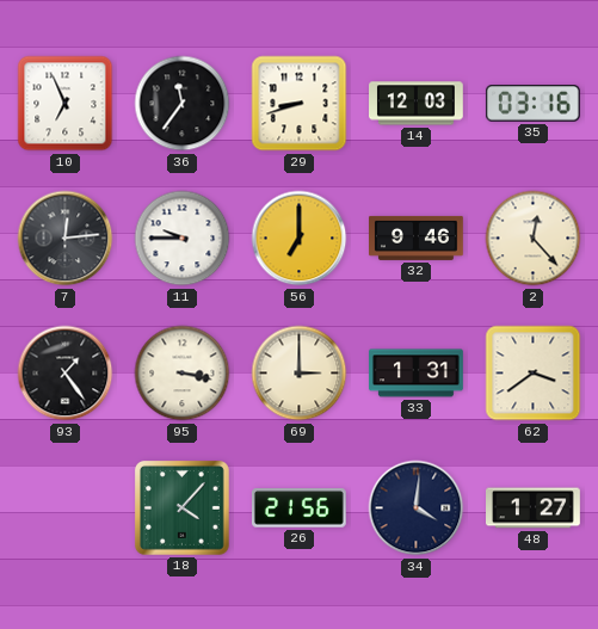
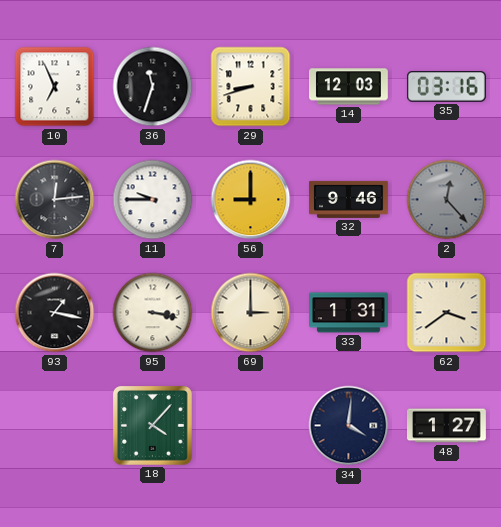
36: 11:36 -> 11:33
56: 7:00 -> 9:00
2 dial: cream -> grey
93: 1:24 -> 1:17
26: 21:56 -> none
